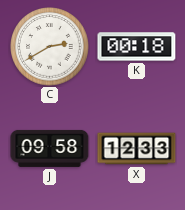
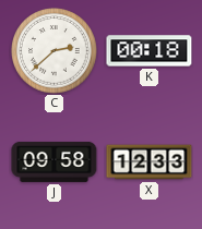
C: 2:40 -> 2:38
